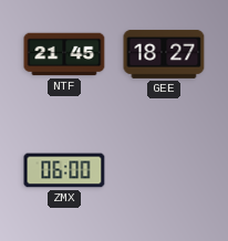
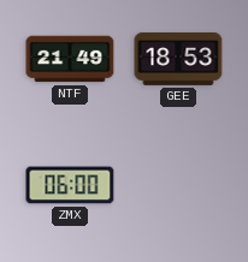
NTF: 21:45 -> 21:49
GEE: 18:27 -> 18:53
